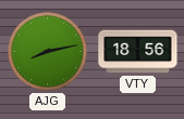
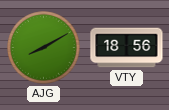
AJG: 8:13 -> 8:10
